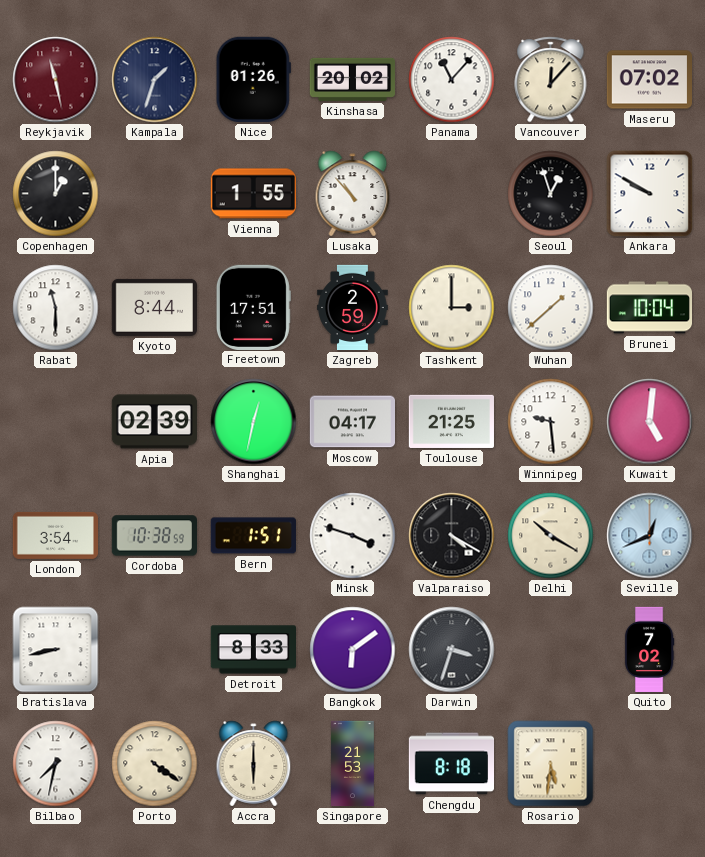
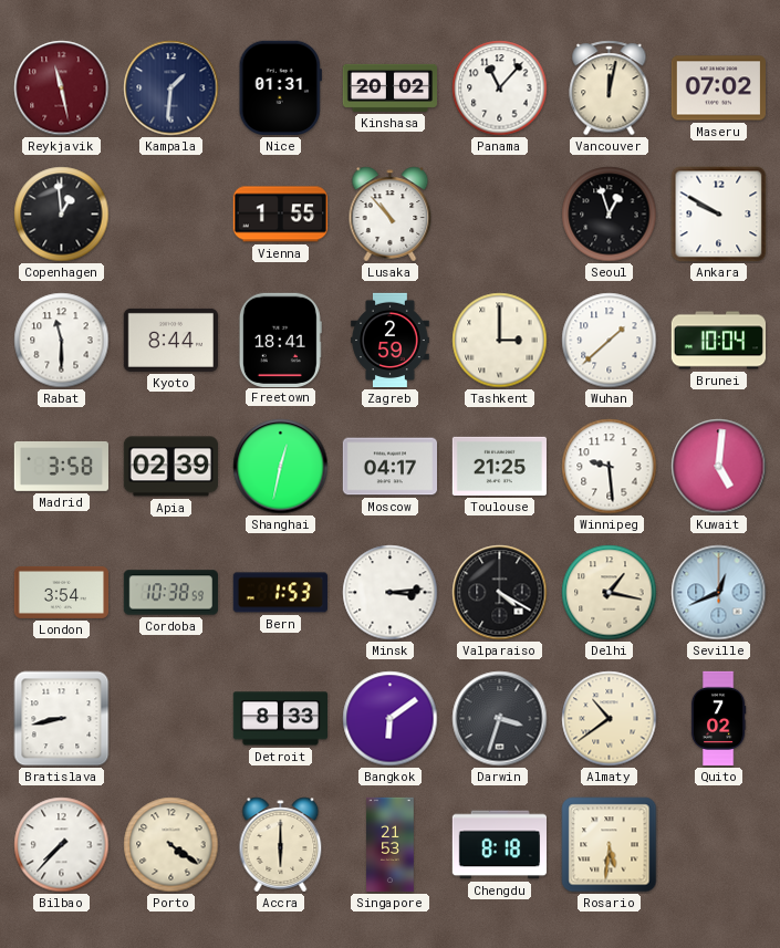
Kampala: 1:33 -> 1:31
Nice: 01:26 -> 01:31
Vancouver: 12:07 -> 12:02
Copenhagen: 1:00 -> 12:59
Freetown: 17:51 -> 18:41
Madrid: none -> 3:58
Bern: 1:51 -> 1:53
Minsk: 3:48 -> 3:14
Delhi: 10:20 -> 1:17
Almaty: none -> 10:39
Bilbao: 7:32 -> 7:37
